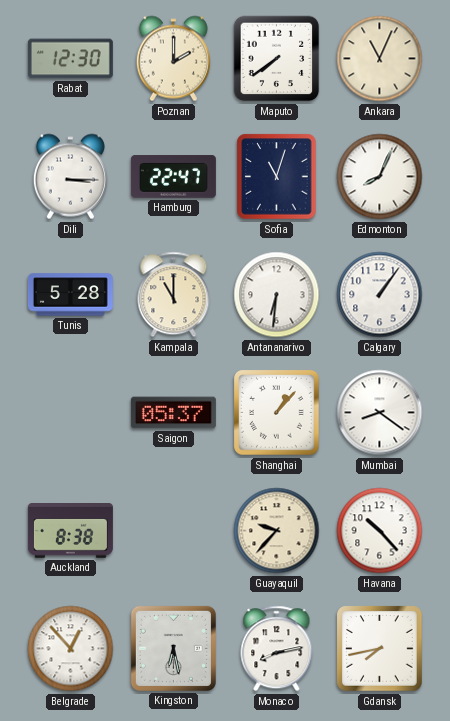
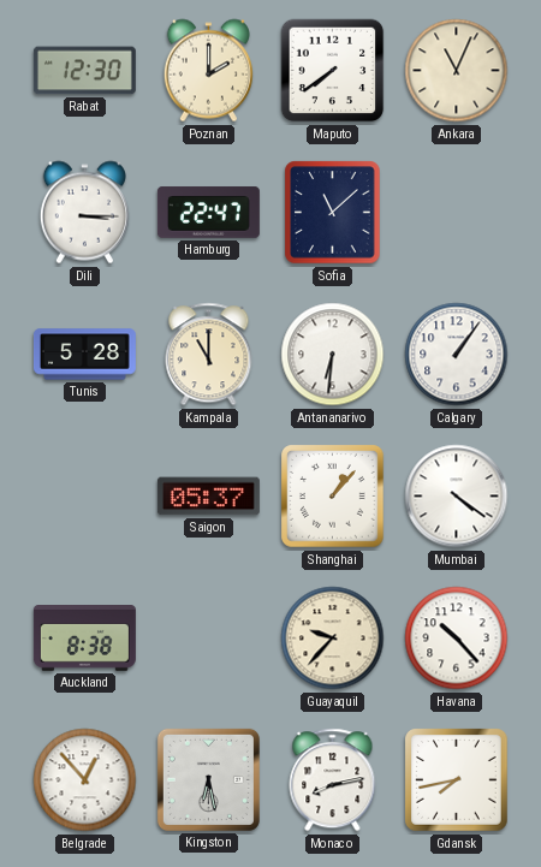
Sofia: 11:03 -> 11:08
Edmonton: 8:04 -> none
Mumbai: 8:21 -> 4:21
